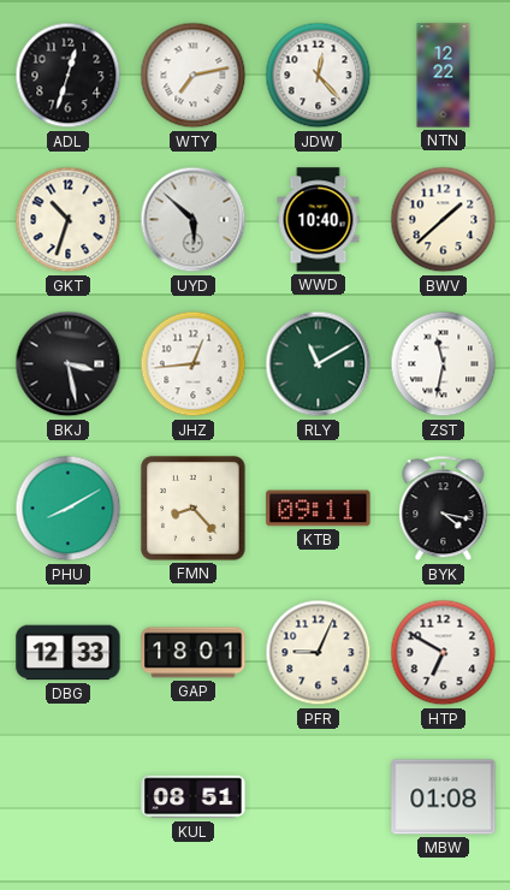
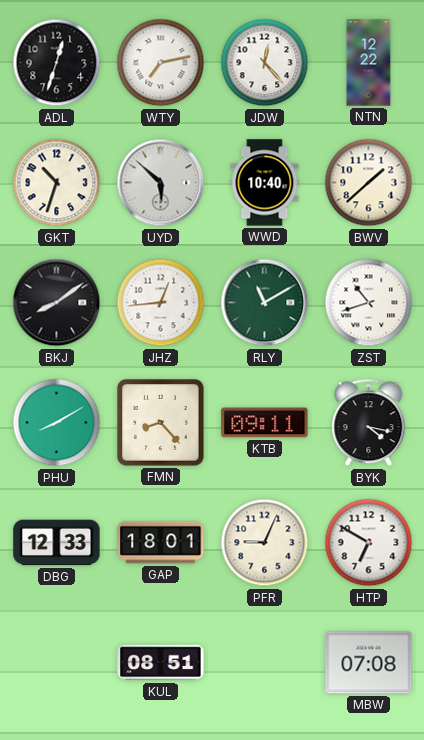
BKJ: 3:28 -> 8:09
ZST: 11:32 -> 10:42
MBW: 01:08 -> 07:08
